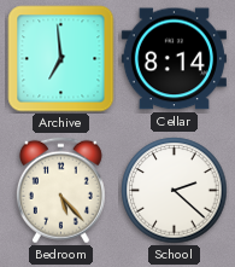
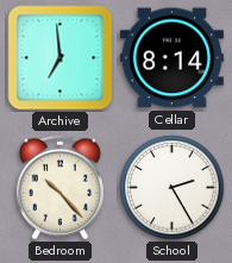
Bedroom: 5:23 -> 10:23
School: 2:22 -> 2:25
